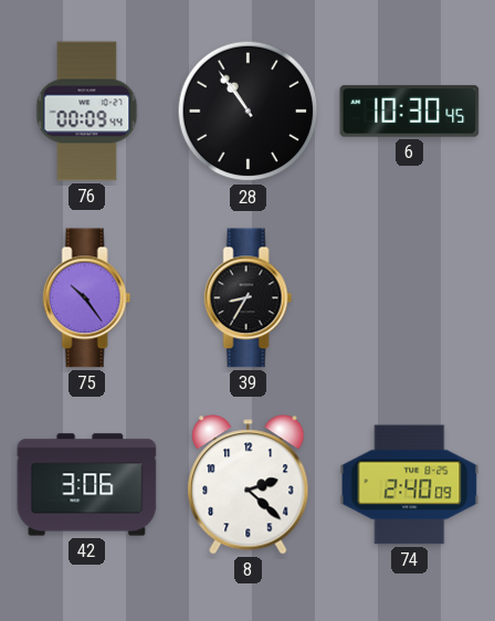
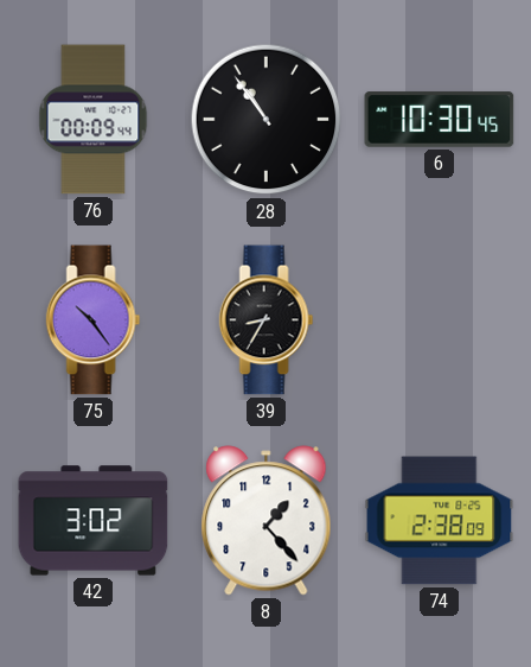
42: 3:06 -> 3:02
8: 2:22 -> 1:23
74: 2:40 -> 2:38
